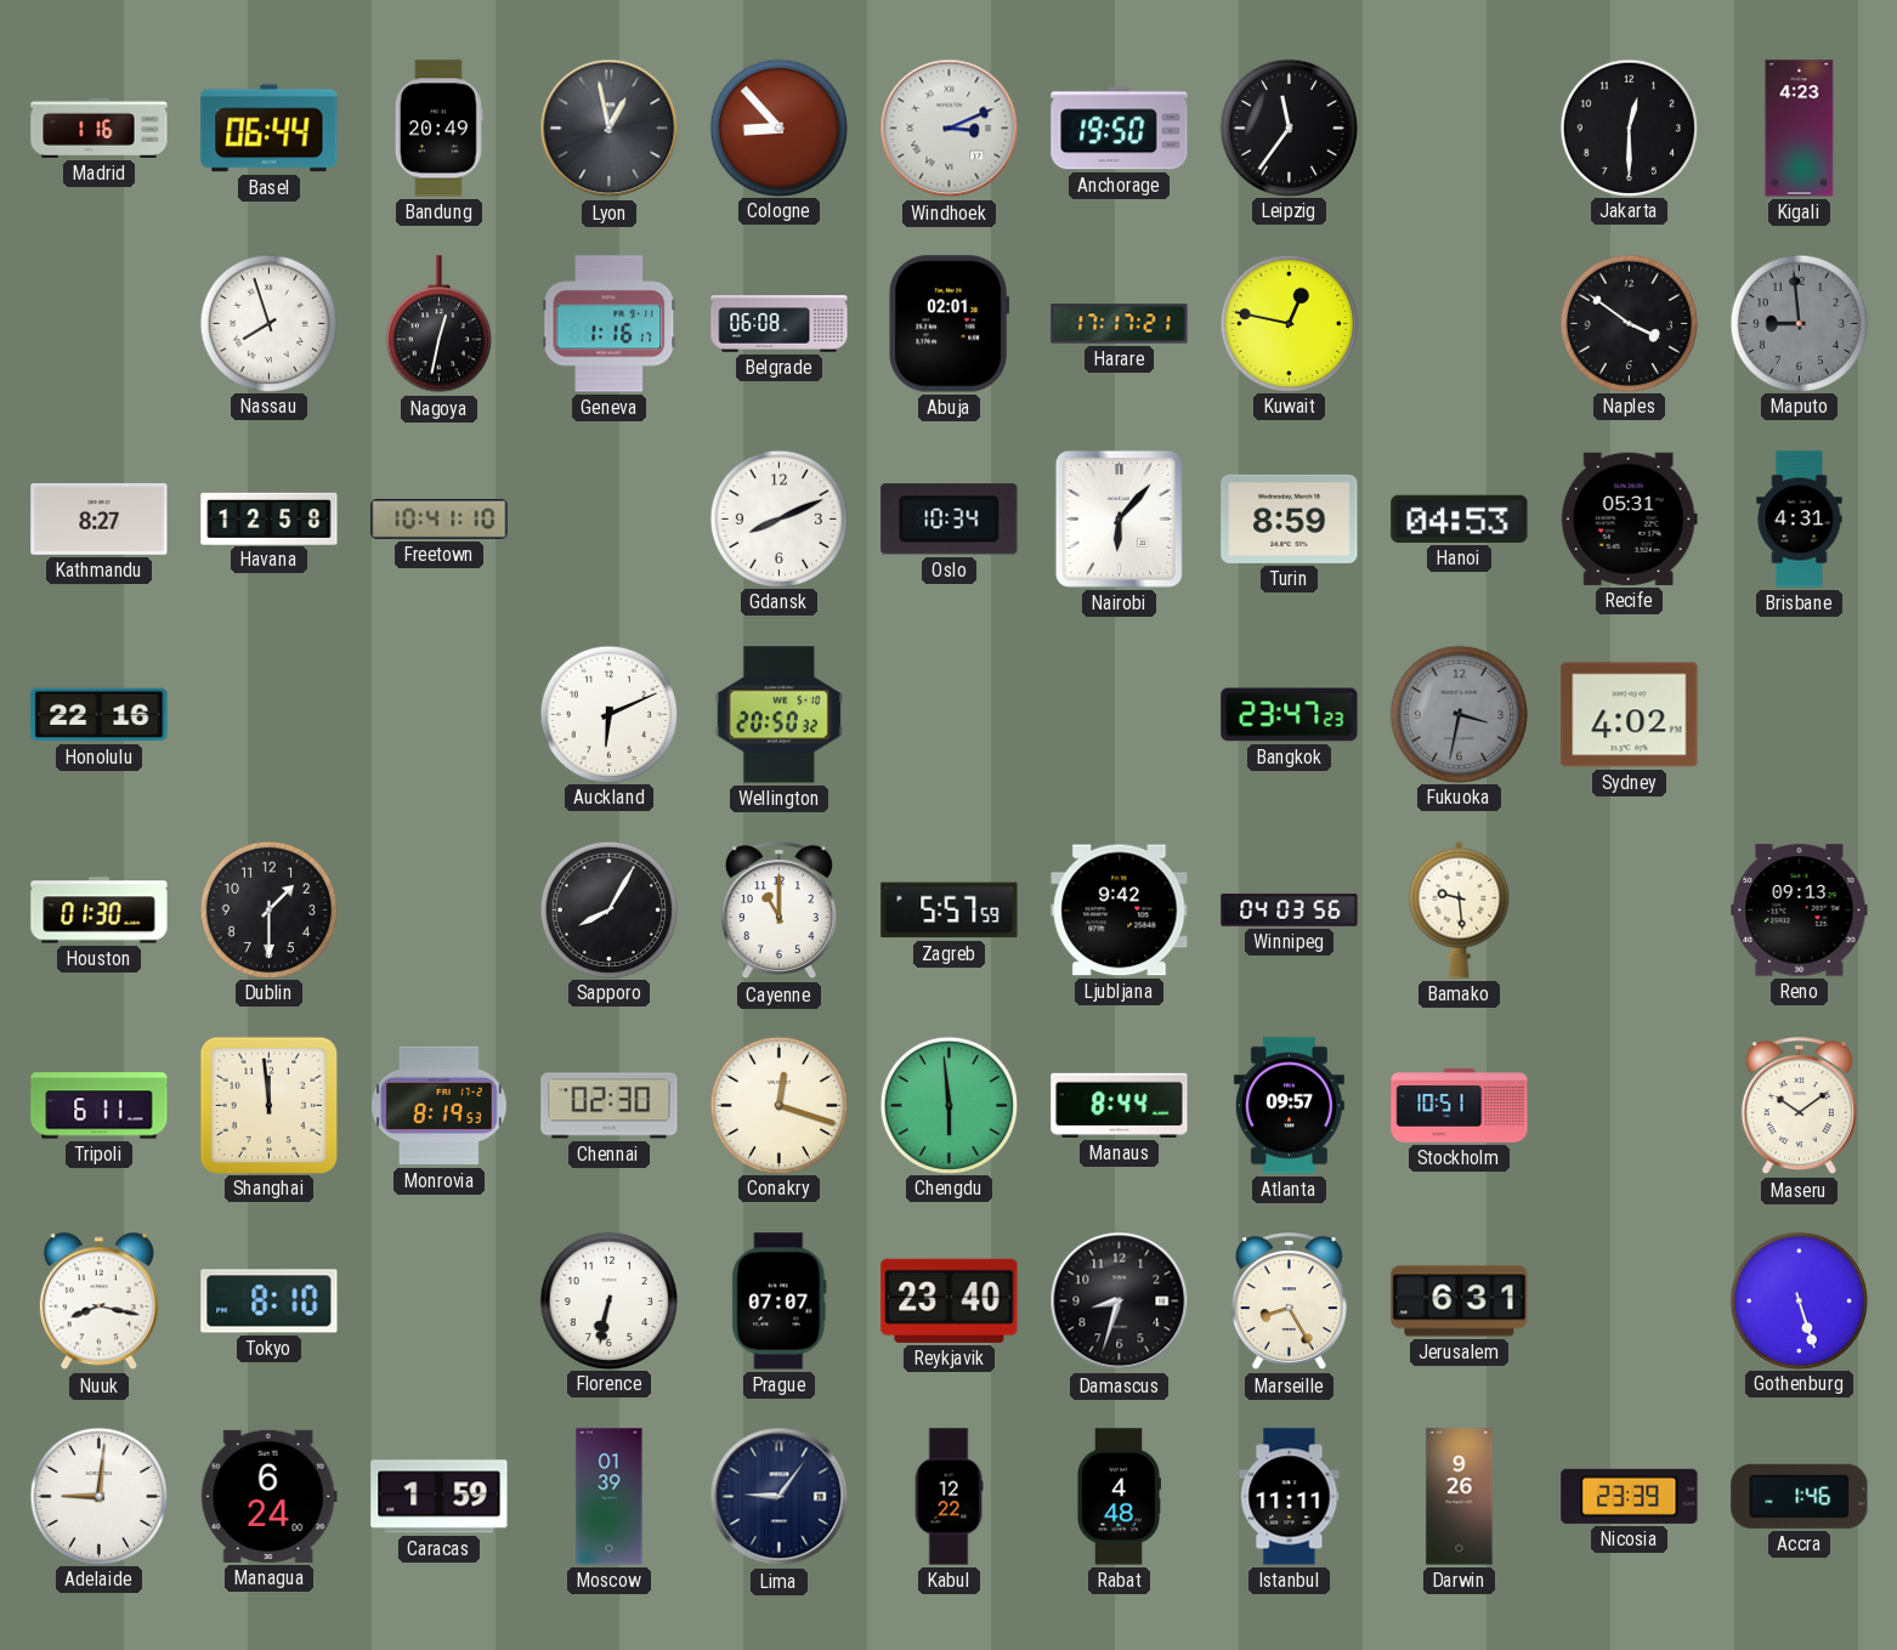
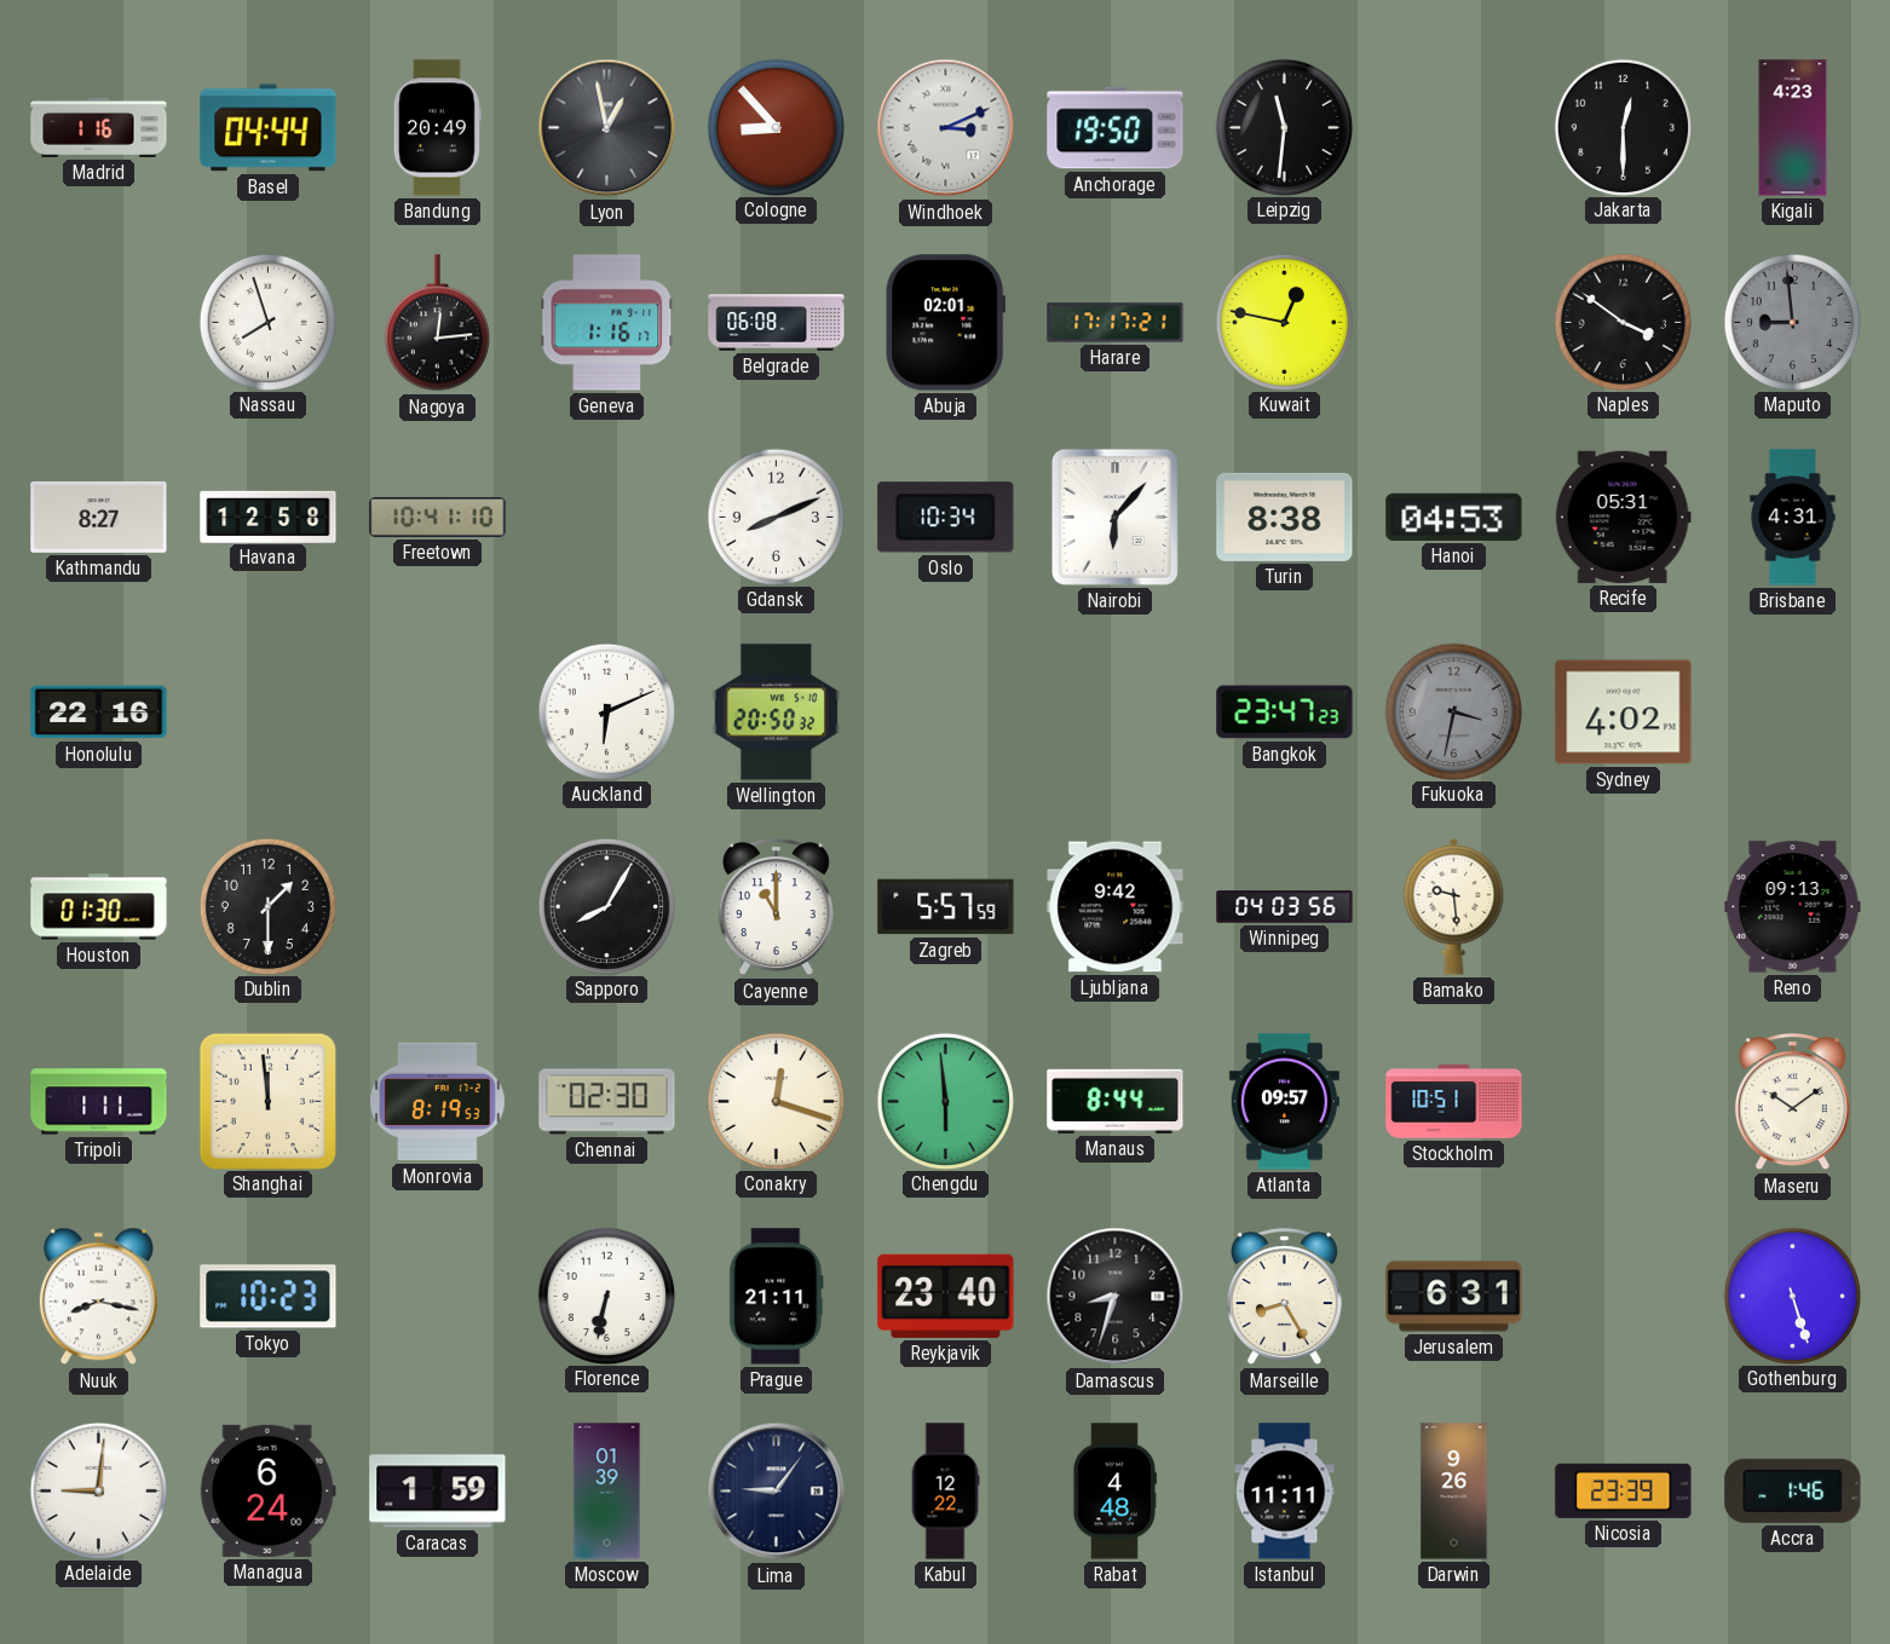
Basel: 06:44 -> 04:44
Leipzig: 11:36 -> 11:31
Nagoya: 12:32 -> 12:14
Turin: 8:59 -> 8:38
Tripoli: 6:11 -> 1:11
Tokyo: 8:10 -> 10:23
Prague: 07:07 -> 21:11
